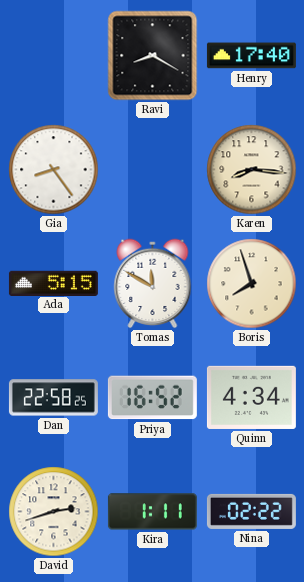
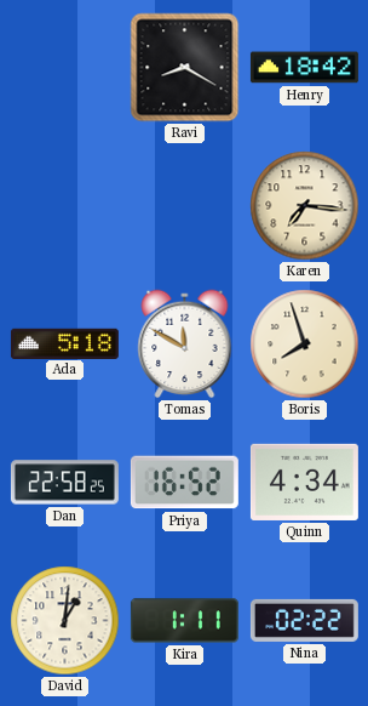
Henry: 17:40 -> 18:42
Gia: 8:24 -> none
Karen: 8:16 -> 7:16
Ada: 5:15 -> 5:18
David: 2:42 -> 1:01
